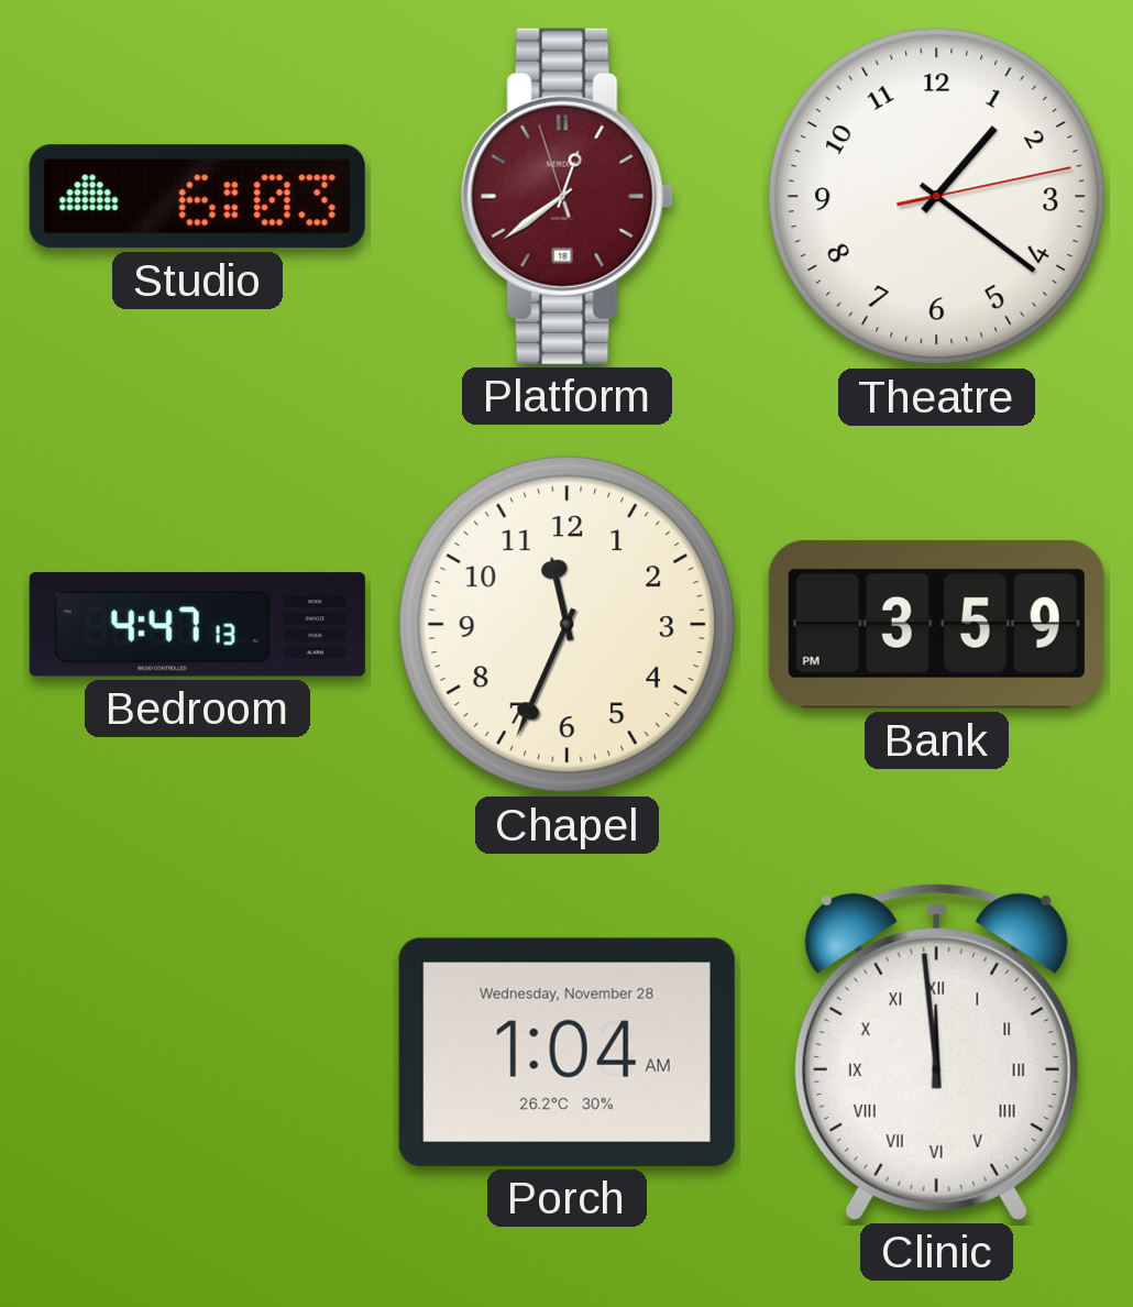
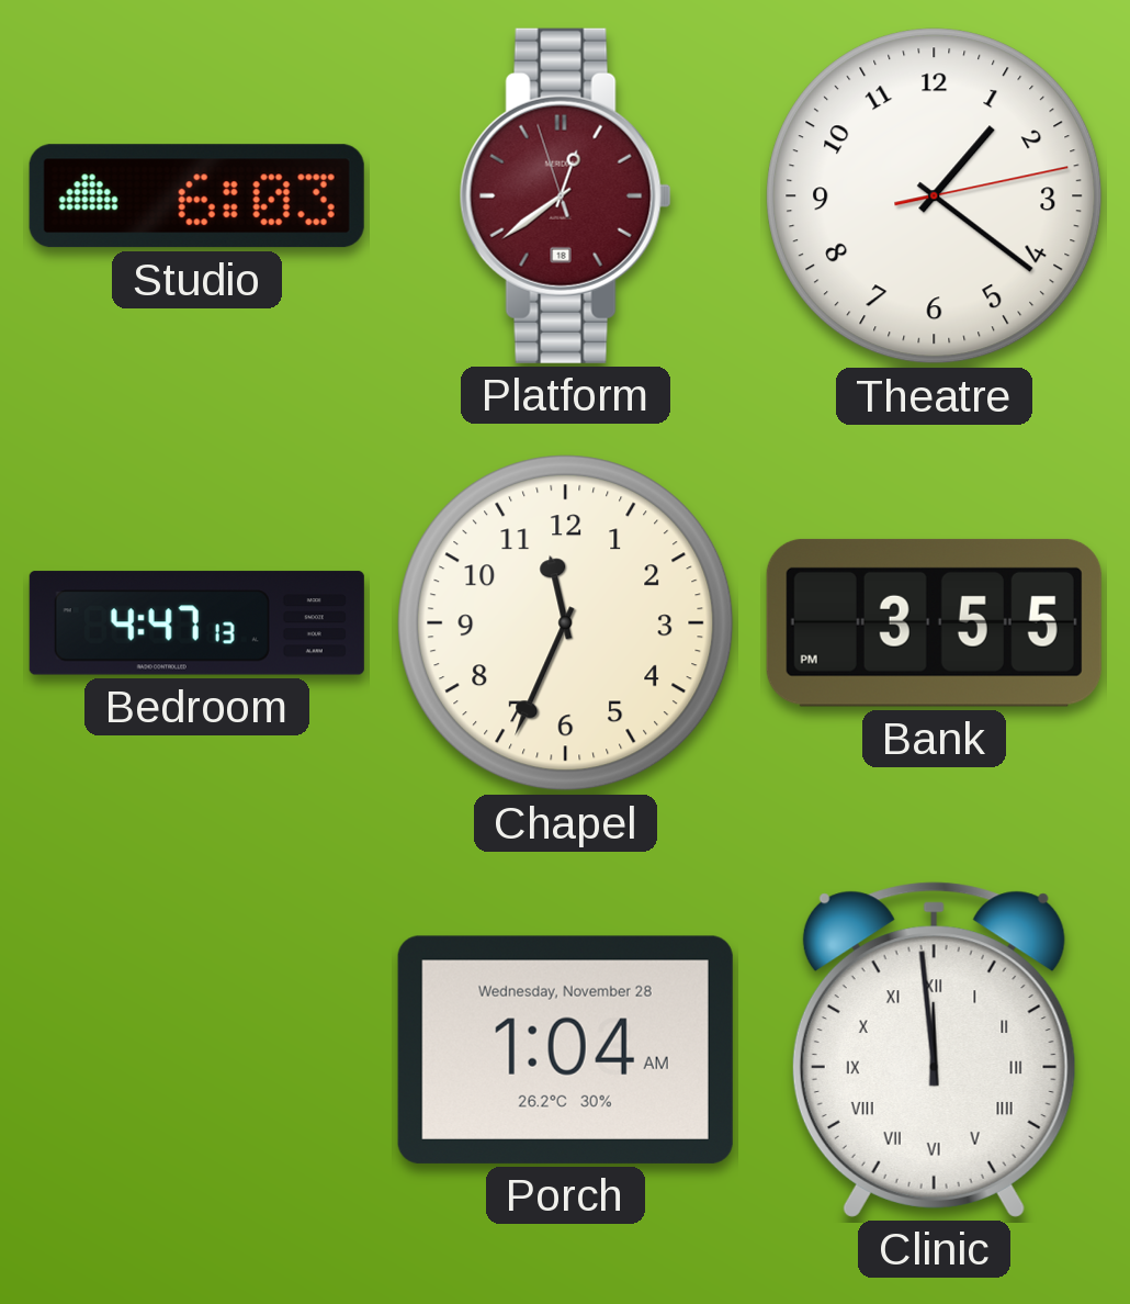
Bank: 3:59 -> 3:55
